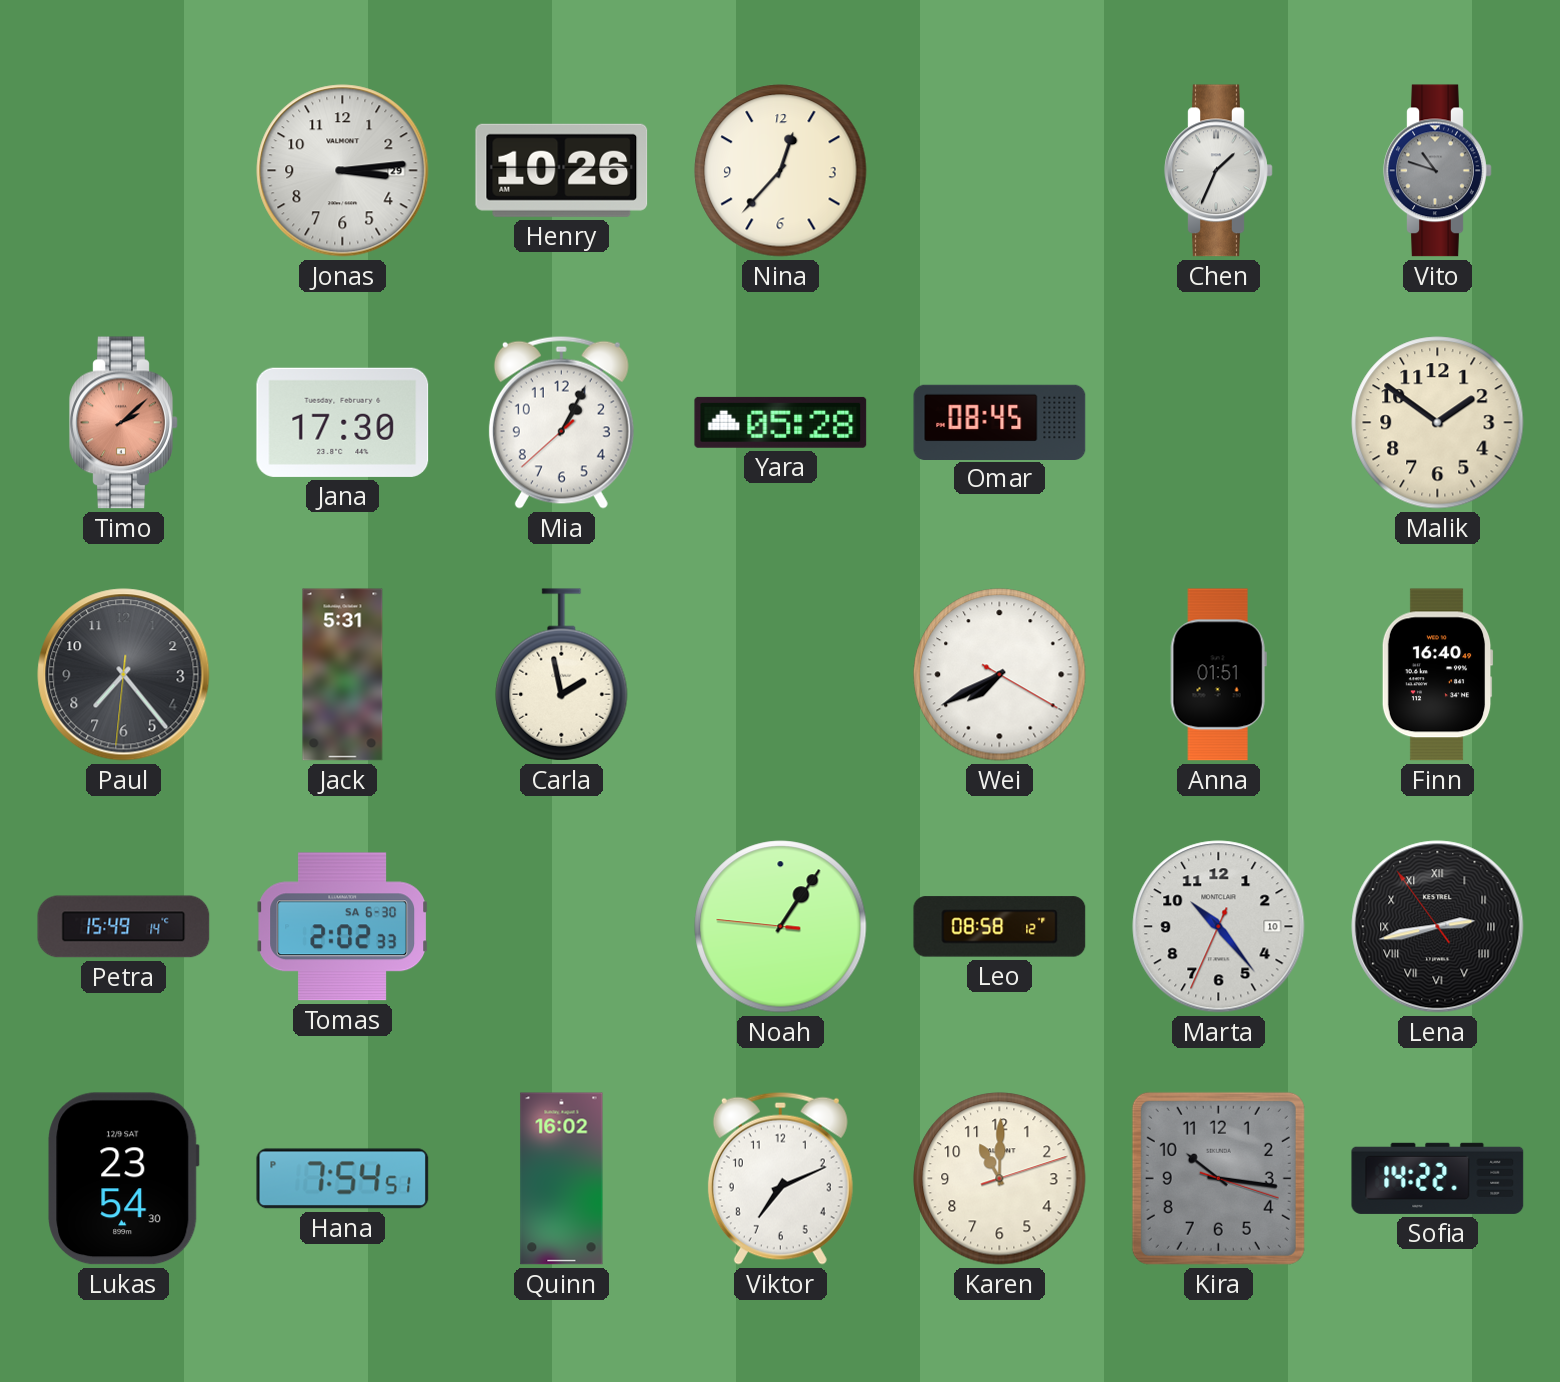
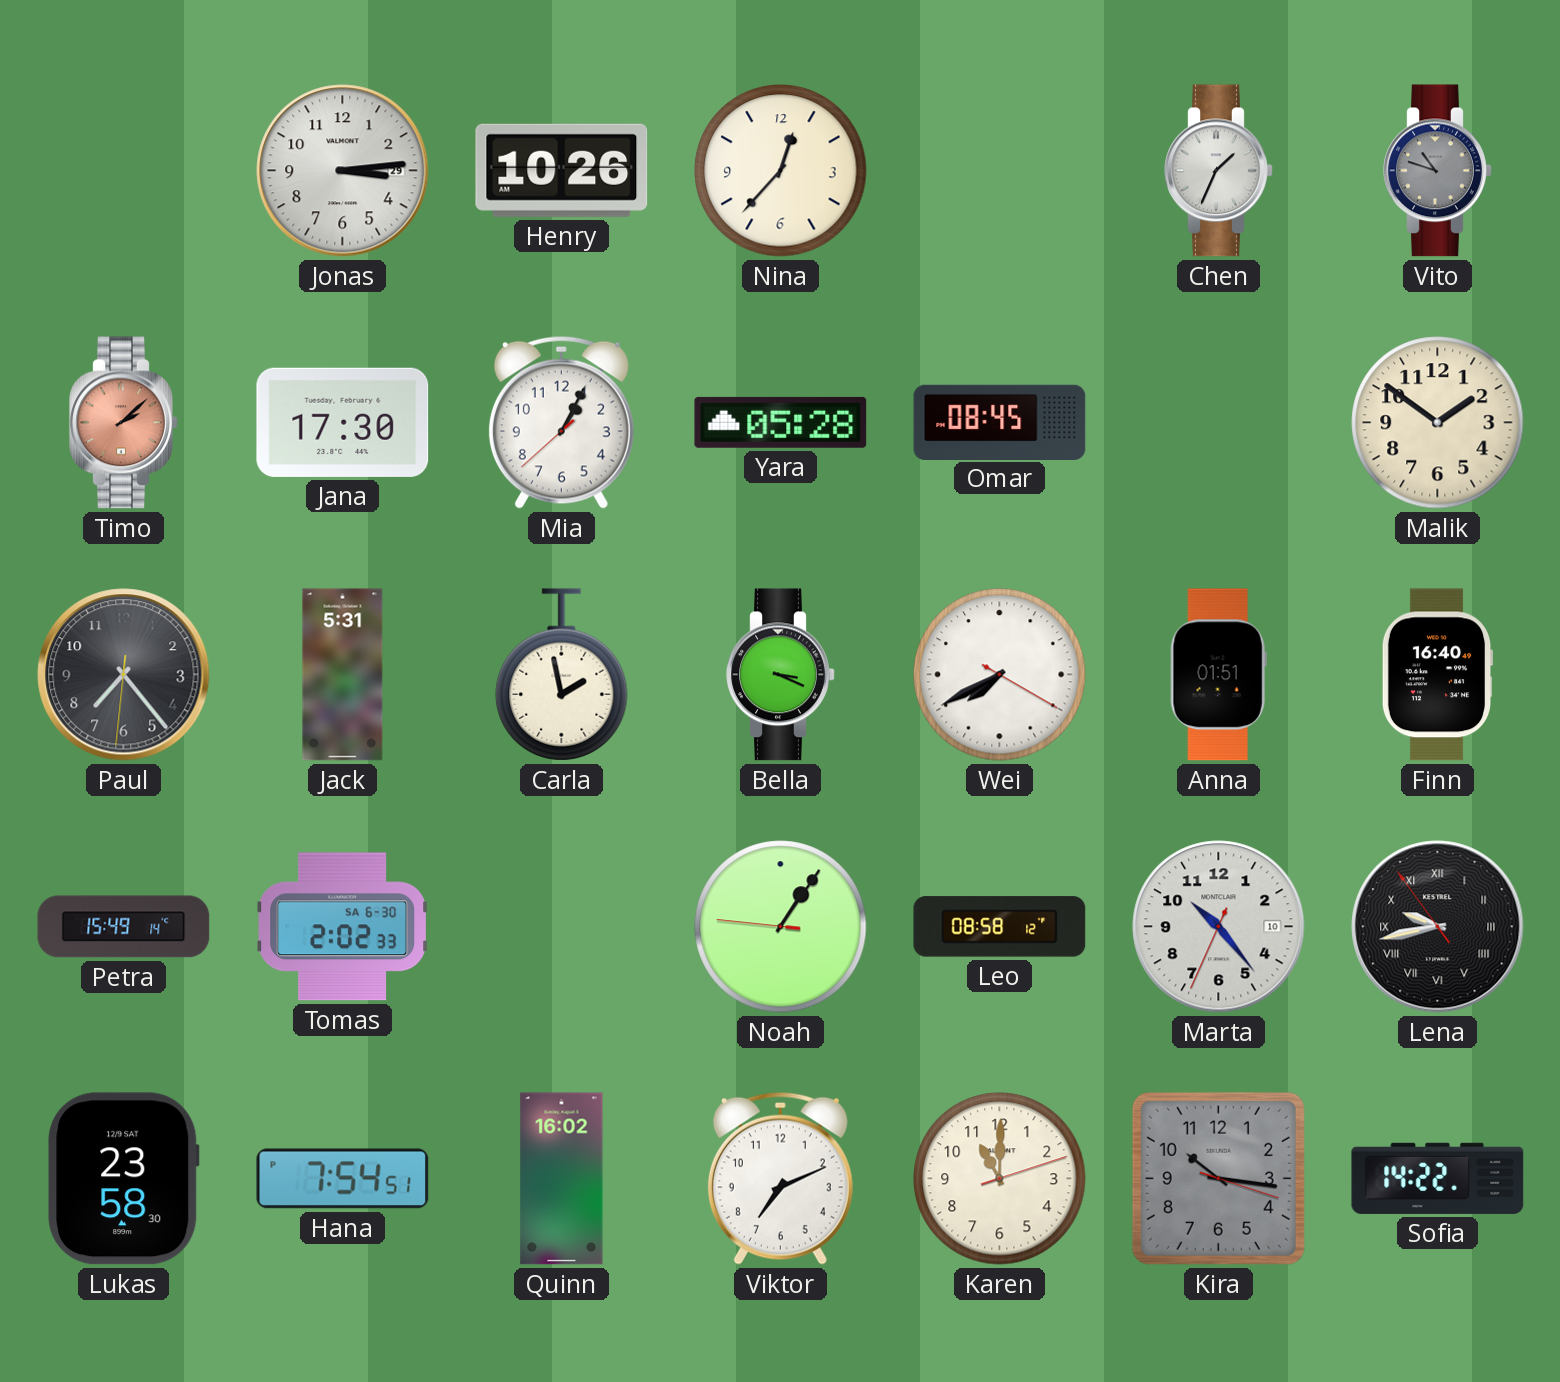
Bella: none -> 3:19
Lena: 2:42 -> 9:42
Lukas: 23:54 -> 23:58
